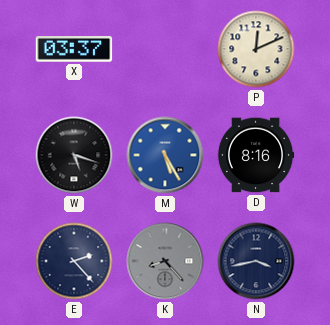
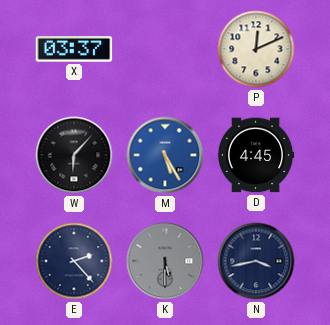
W: 5:18 -> 6:07
D: 8:16 -> 4:45
K: 8:23 -> 5:30
